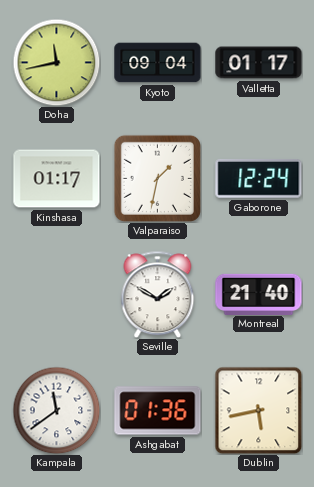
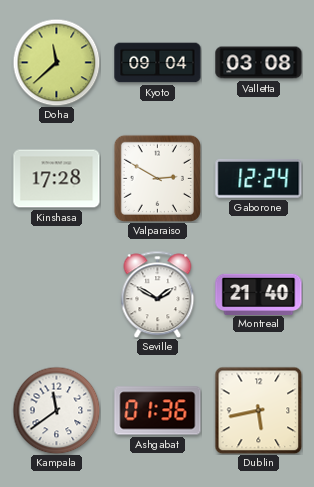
Doha: 11:43 -> 11:38
Valletta: 01:17 -> 03:08
Kinshasa: 01:17 -> 17:28
Valparaiso: 1:32 -> 2:50
